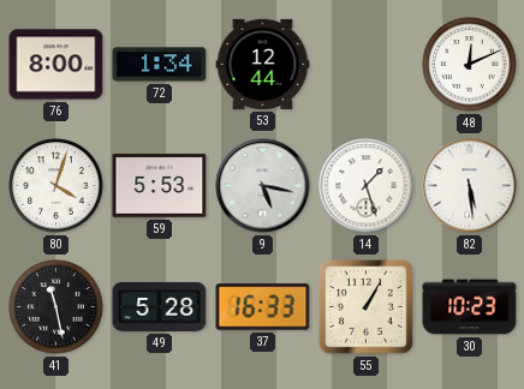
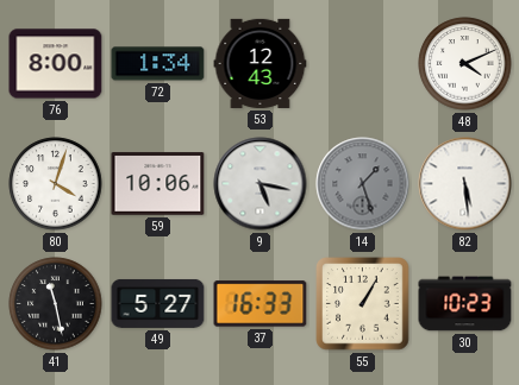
53: 12:44 -> 12:43
48: 12:11 -> 4:11
59: 5:53 -> 10:06
14 dial: white -> grey
49: 5:28 -> 5:27
